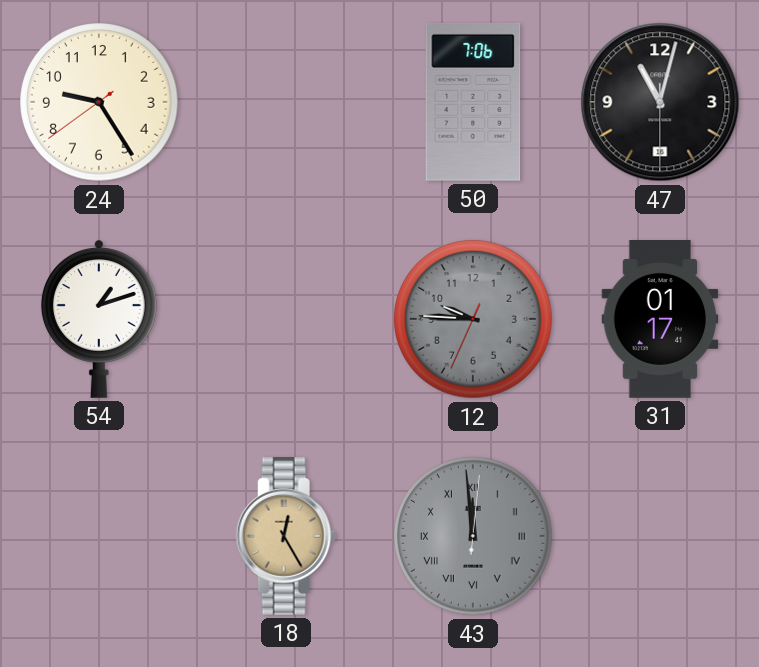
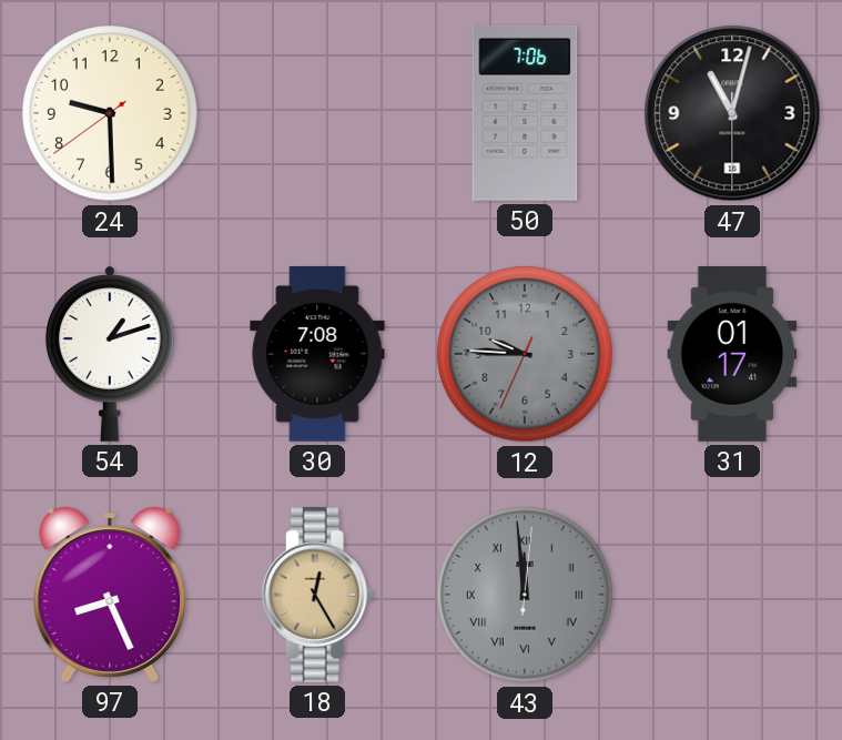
24: 9:24 -> 9:29
30: none -> 7:08
97: none -> 8:26
